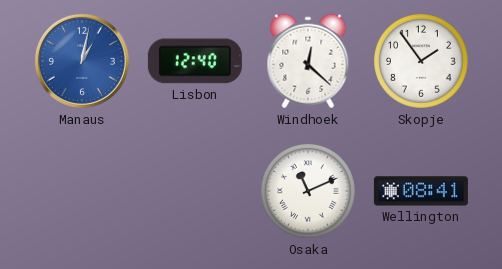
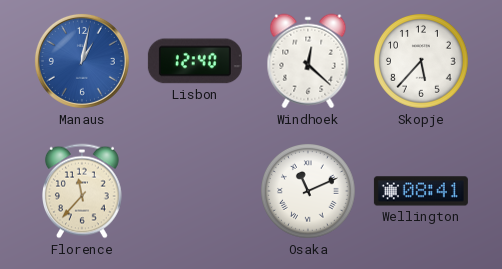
Skopje: 1:54 -> 5:37
Florence: none -> 11:37
